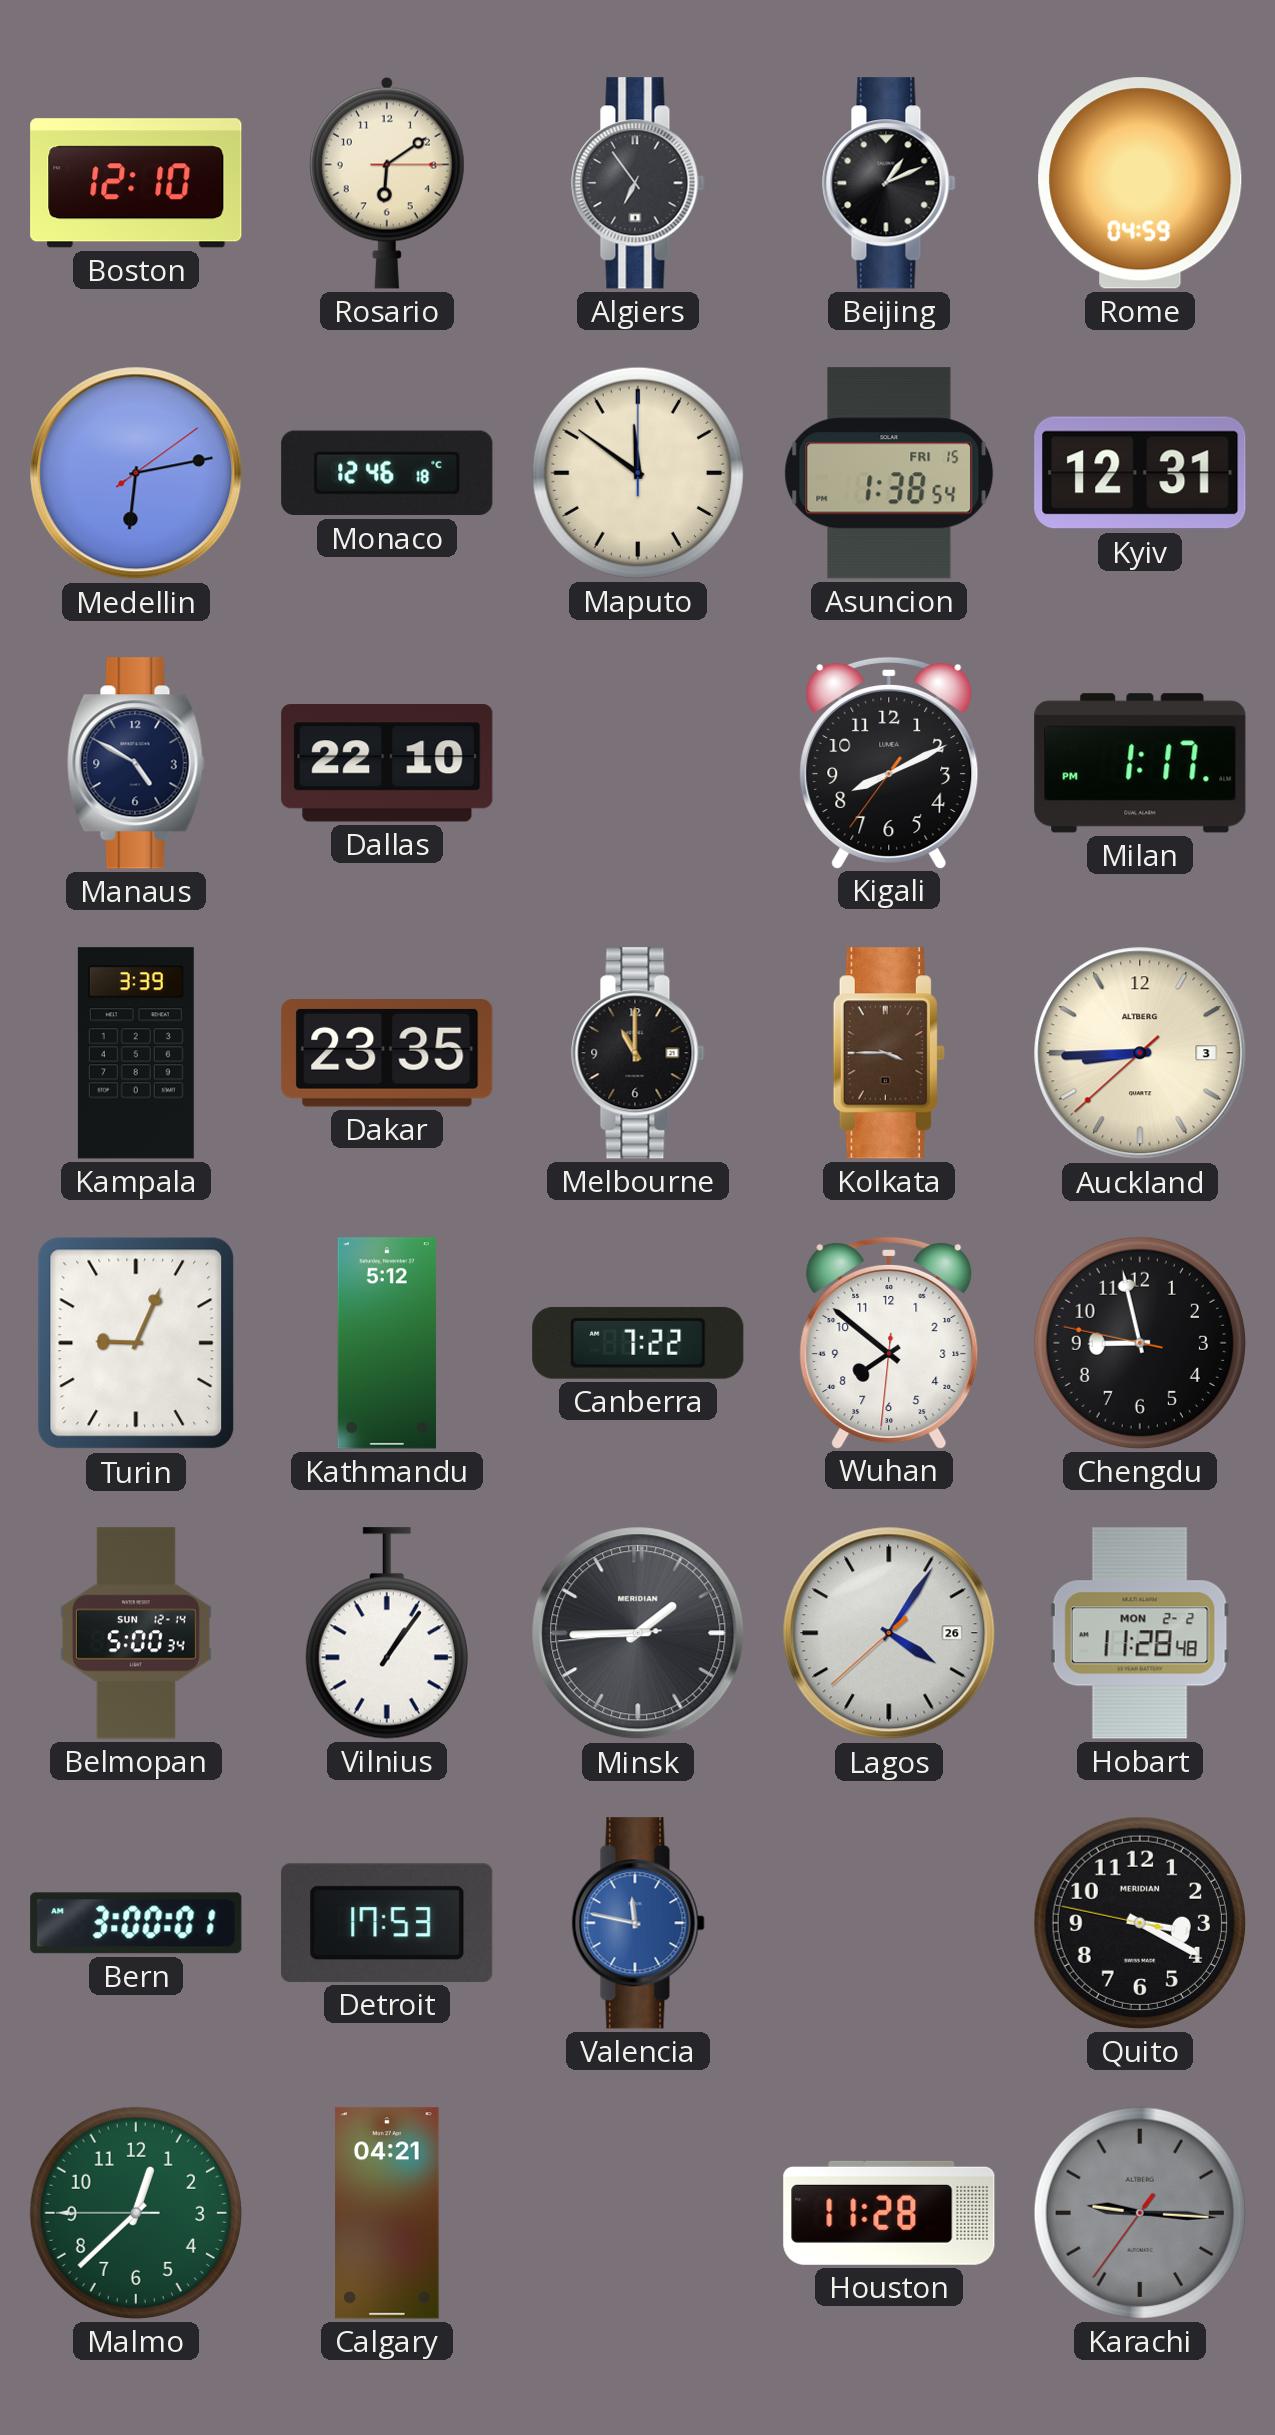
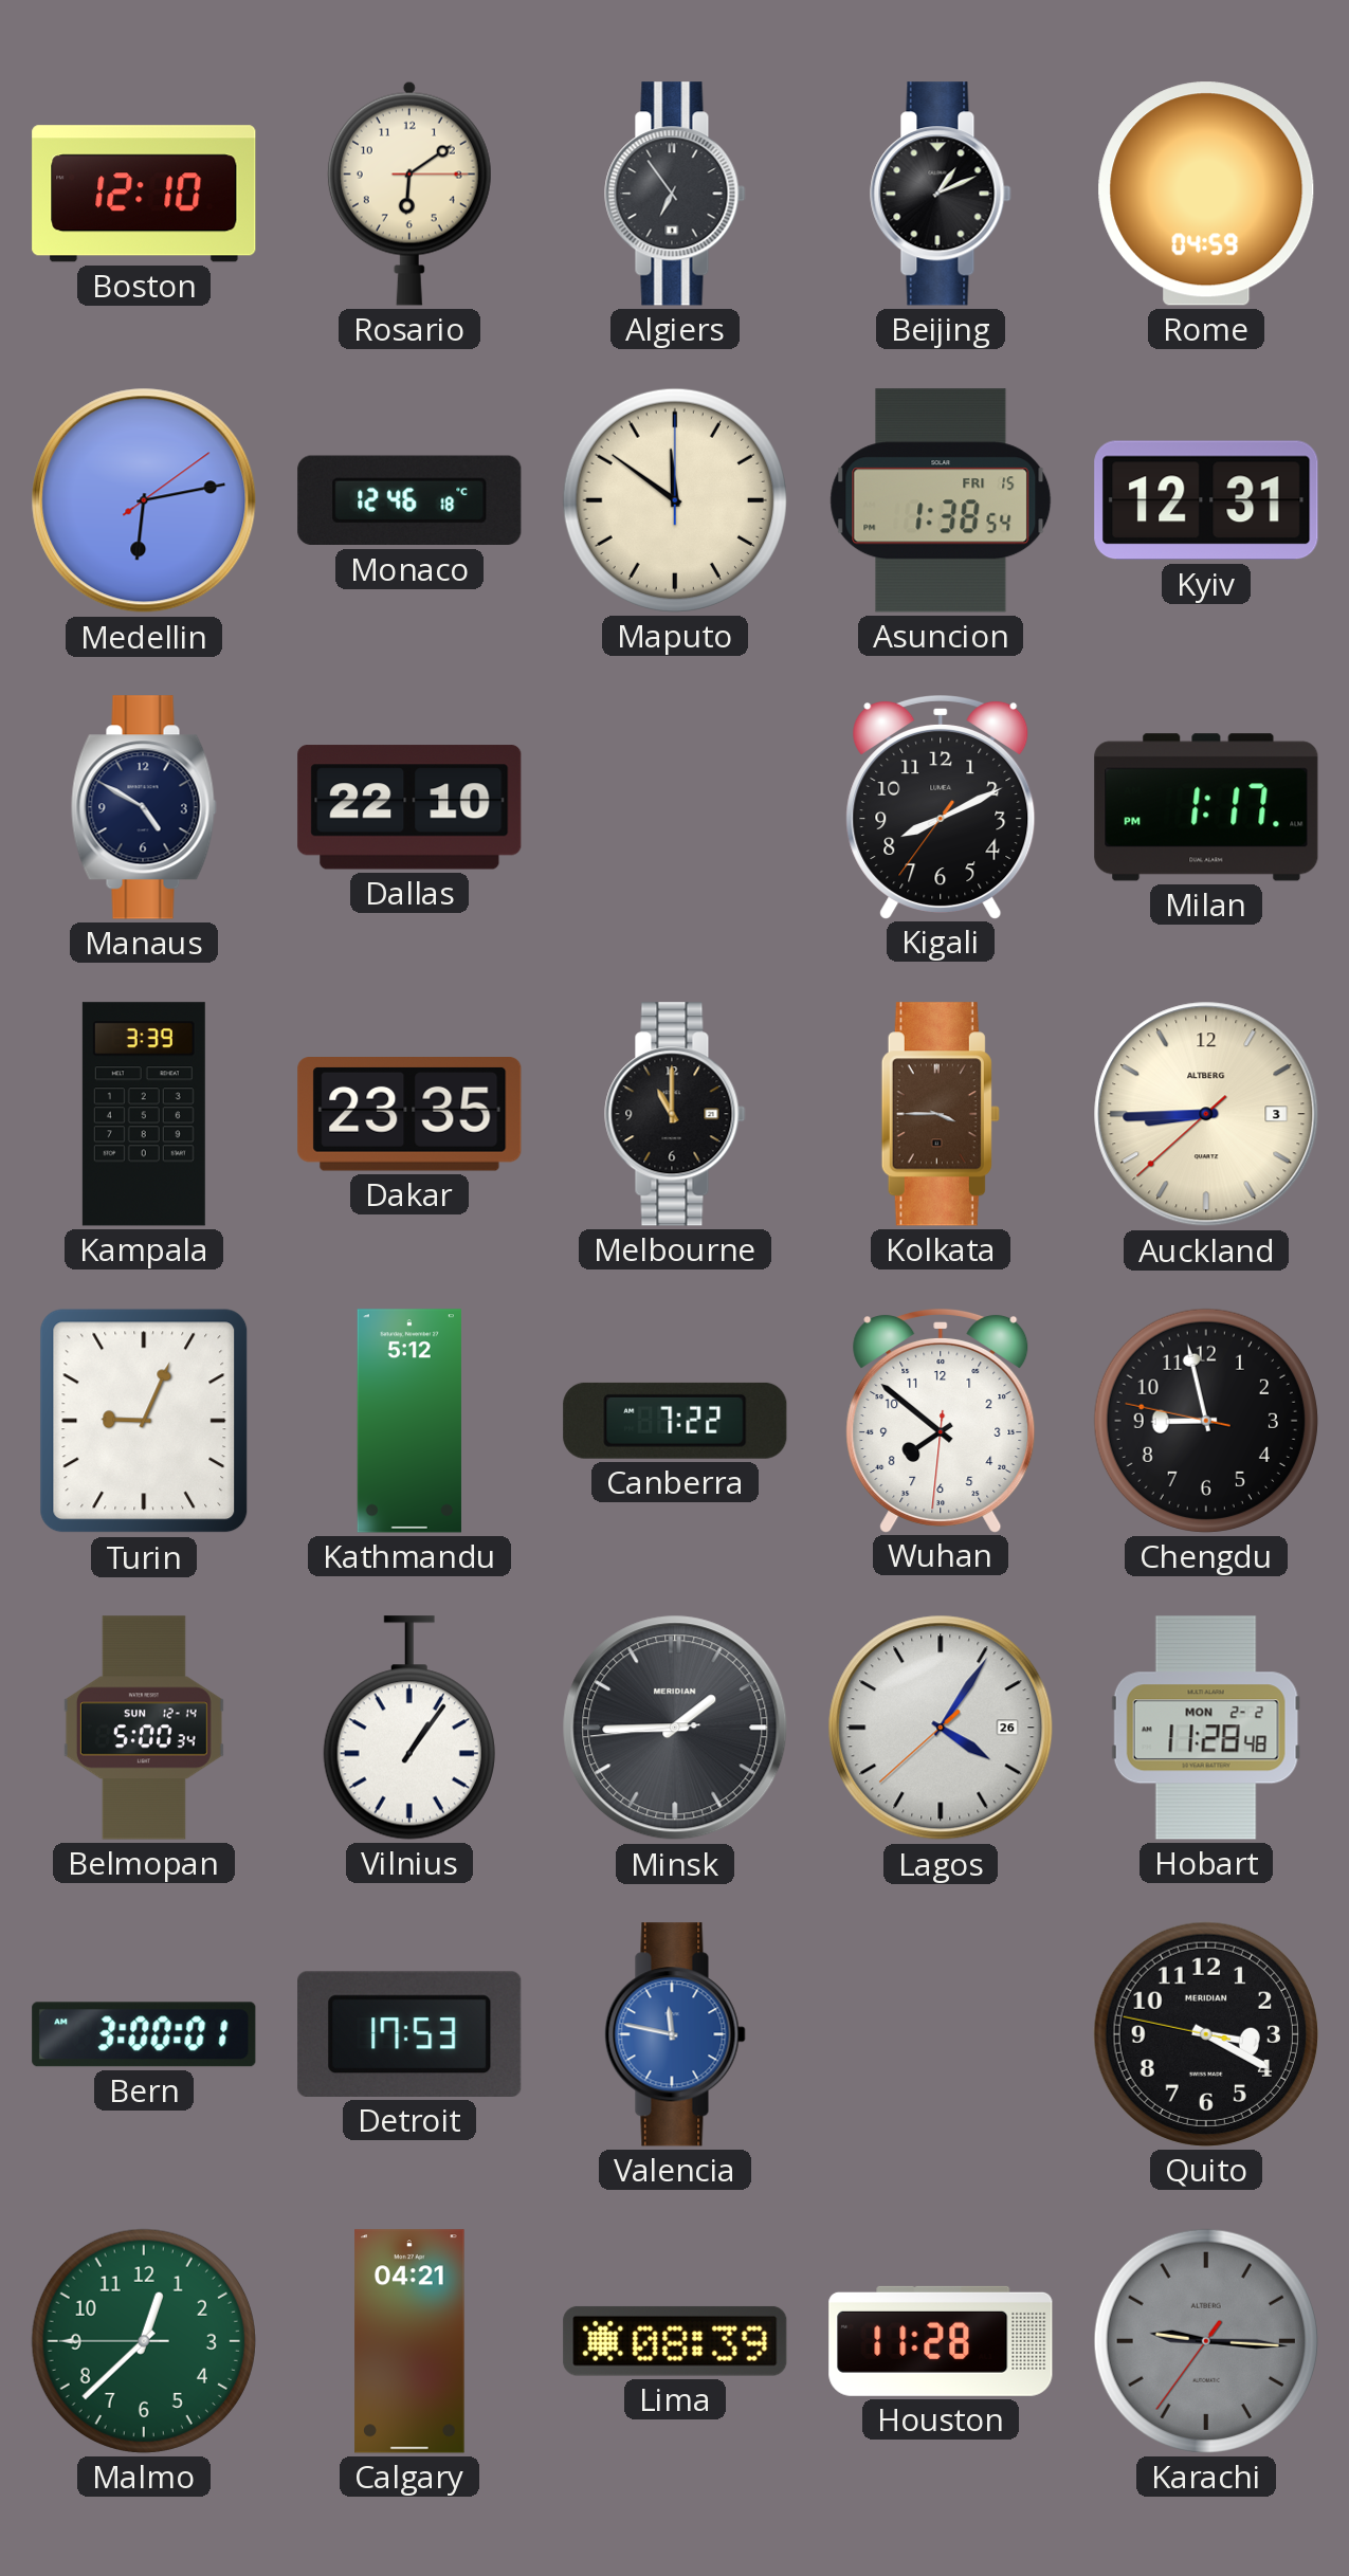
Lima: none -> 08:39
